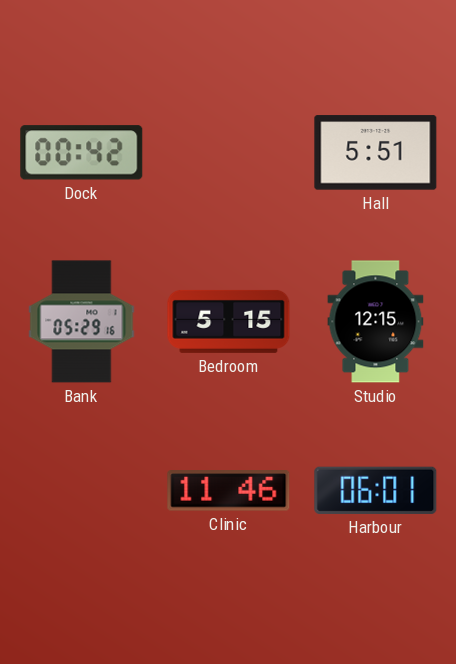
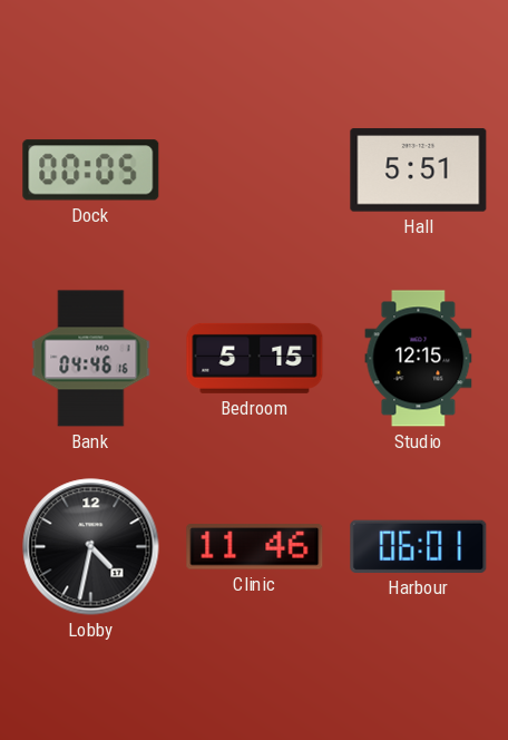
Dock: 00:42 -> 00:05
Bank: 05:29 -> 04:46
Lobby: none -> 4:32
